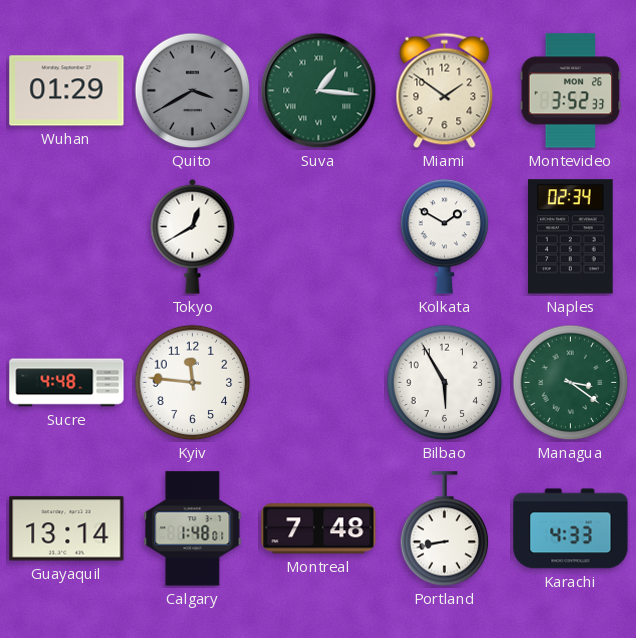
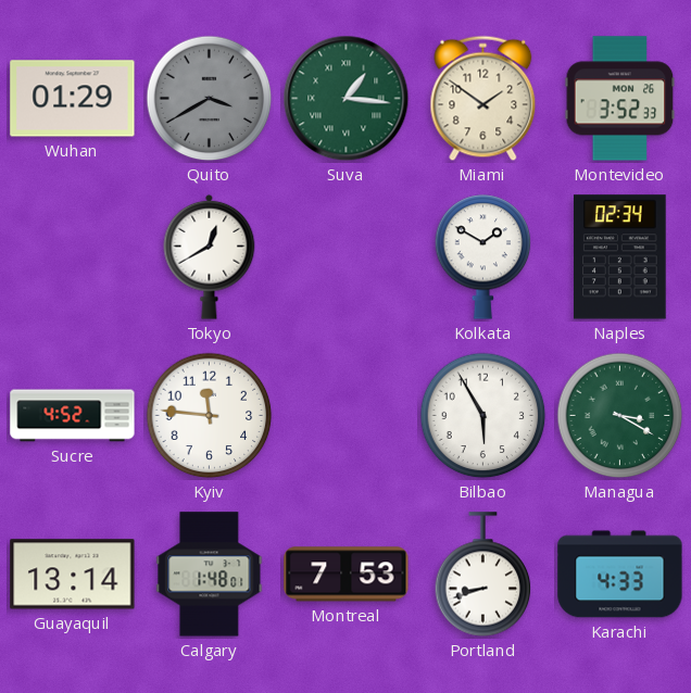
Sucre: 4:48 -> 4:52
Managua: 3:21 -> 3:20
Montreal: 7:48 -> 7:53
Portland: 8:43 -> 8:42
